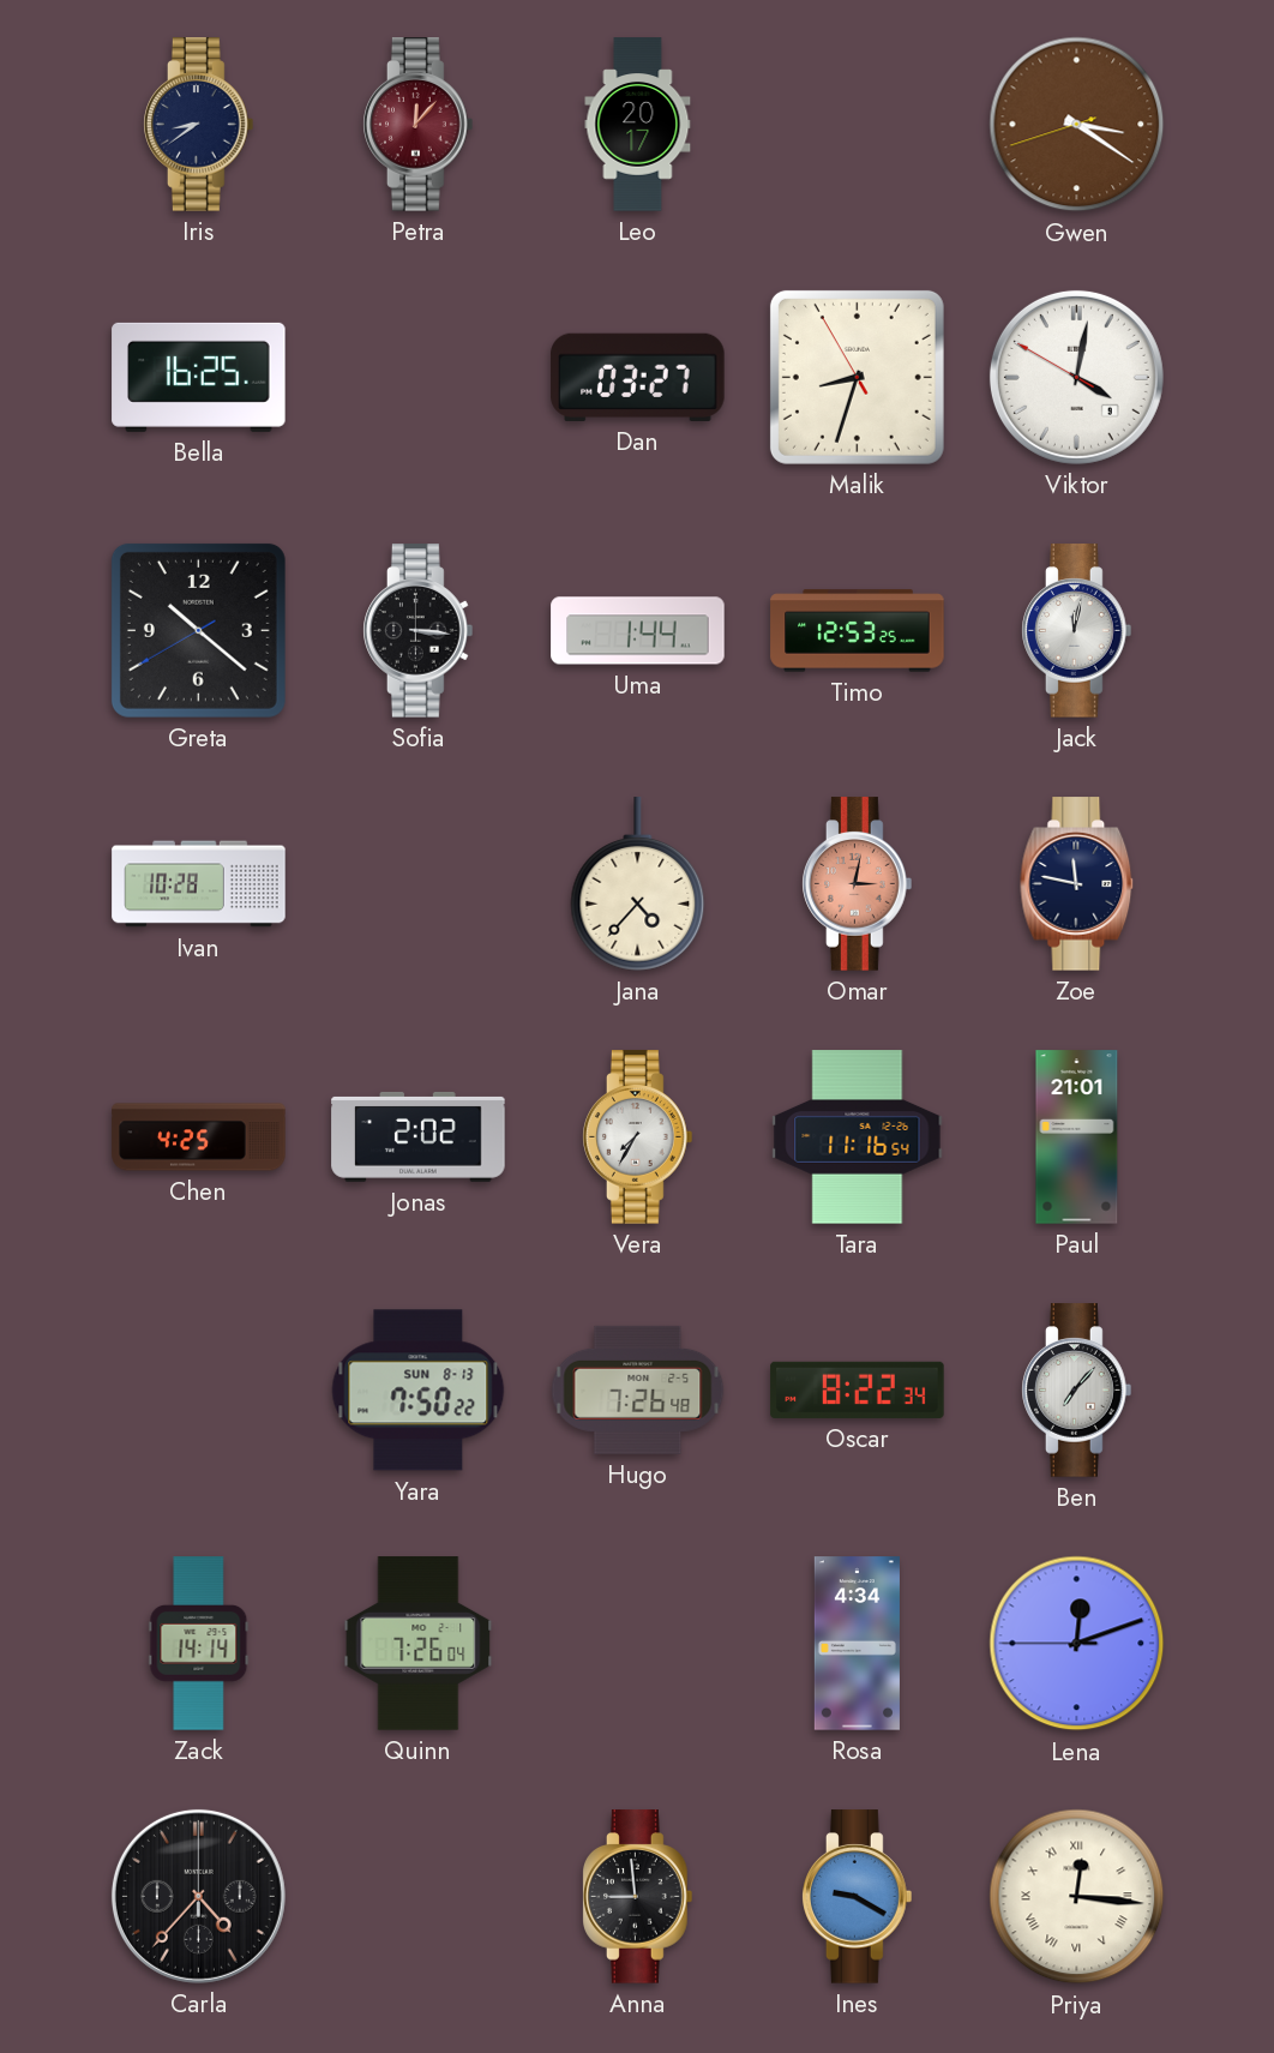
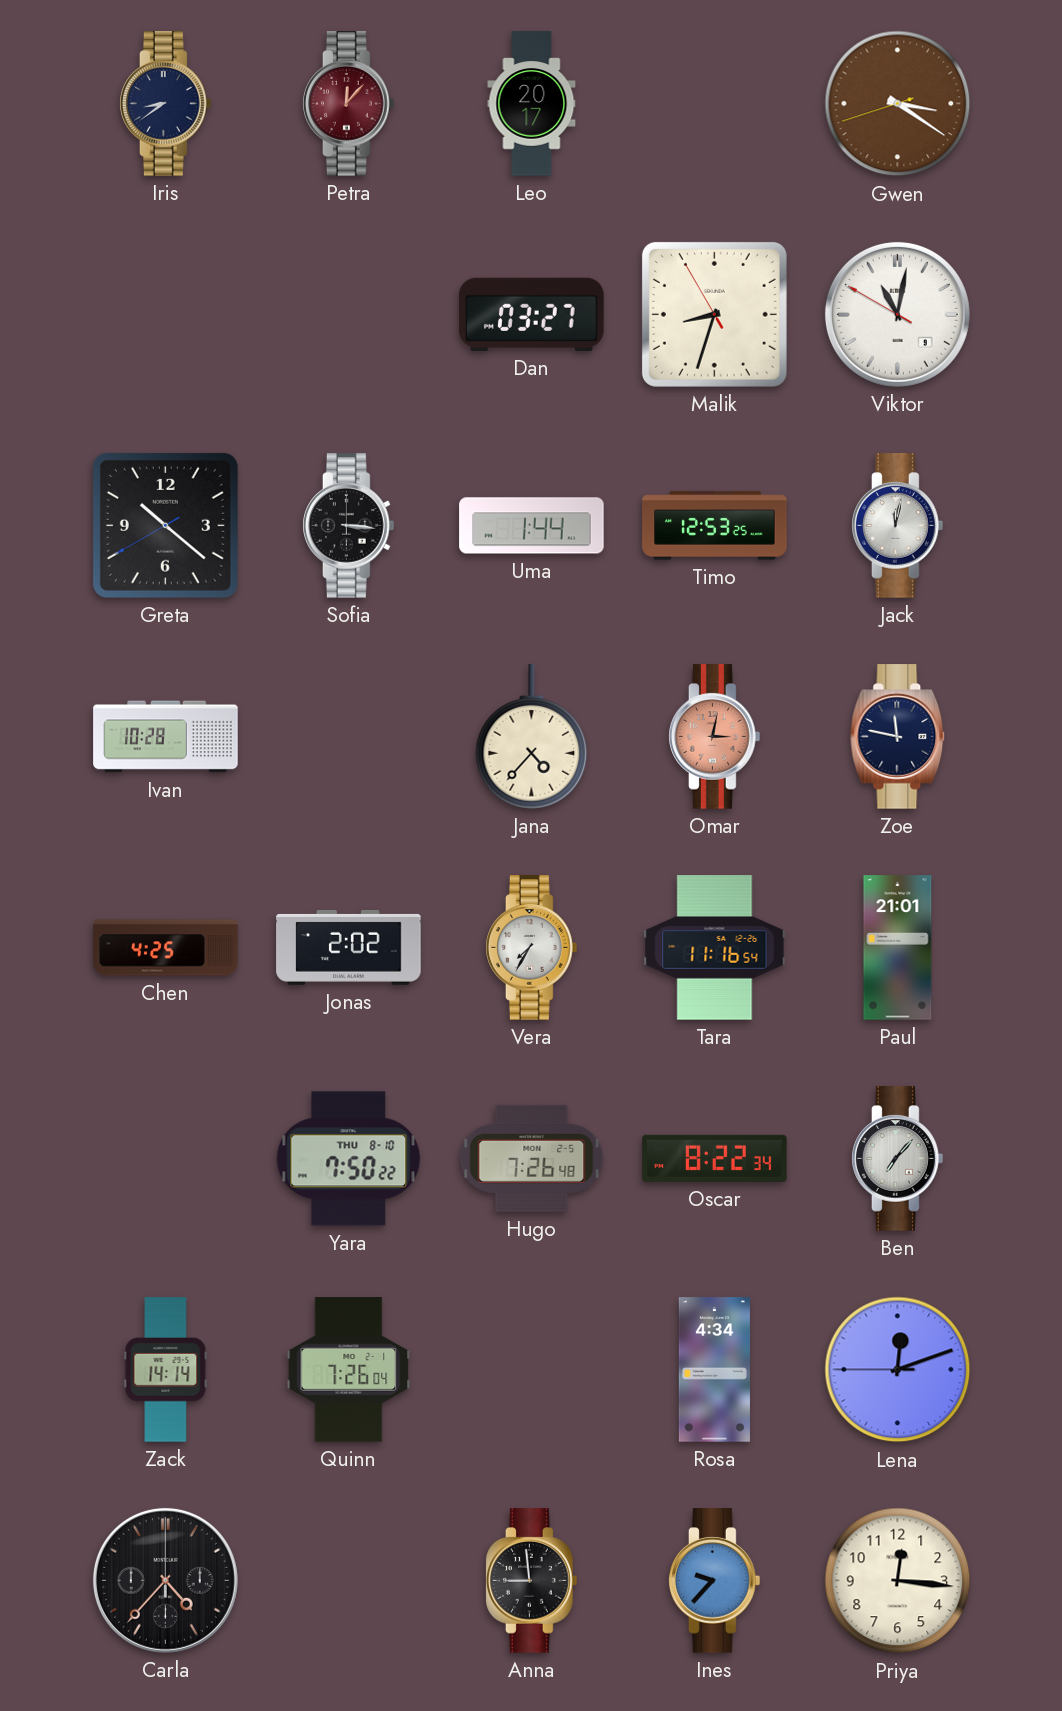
Bella: 16:25 -> none
Viktor: 4:01 -> 11:01
Yara date: SUN 8-13 -> THU 8-10
Ines: 9:20 -> 9:37
Priya numerals: Roman -> Arabic
